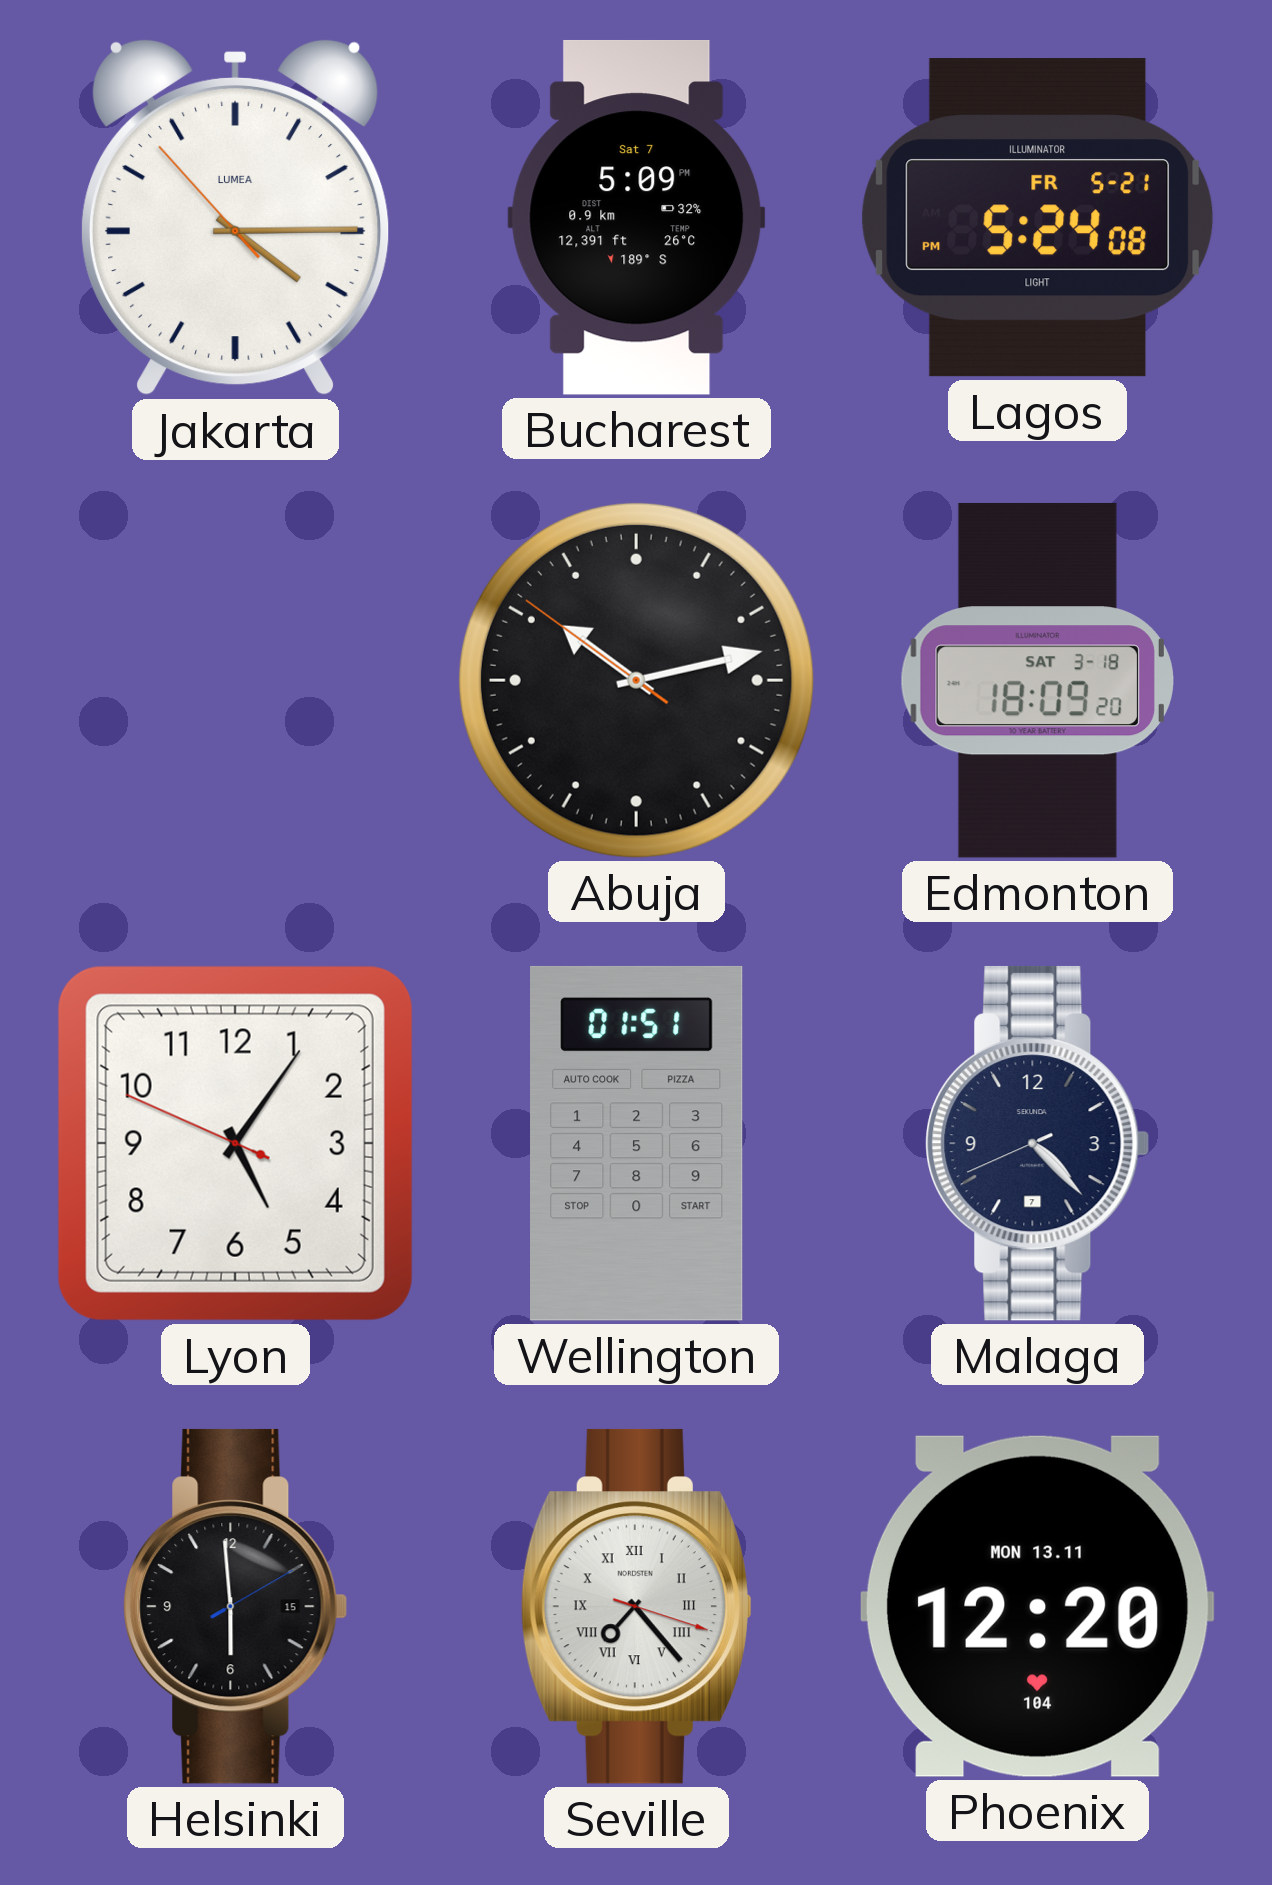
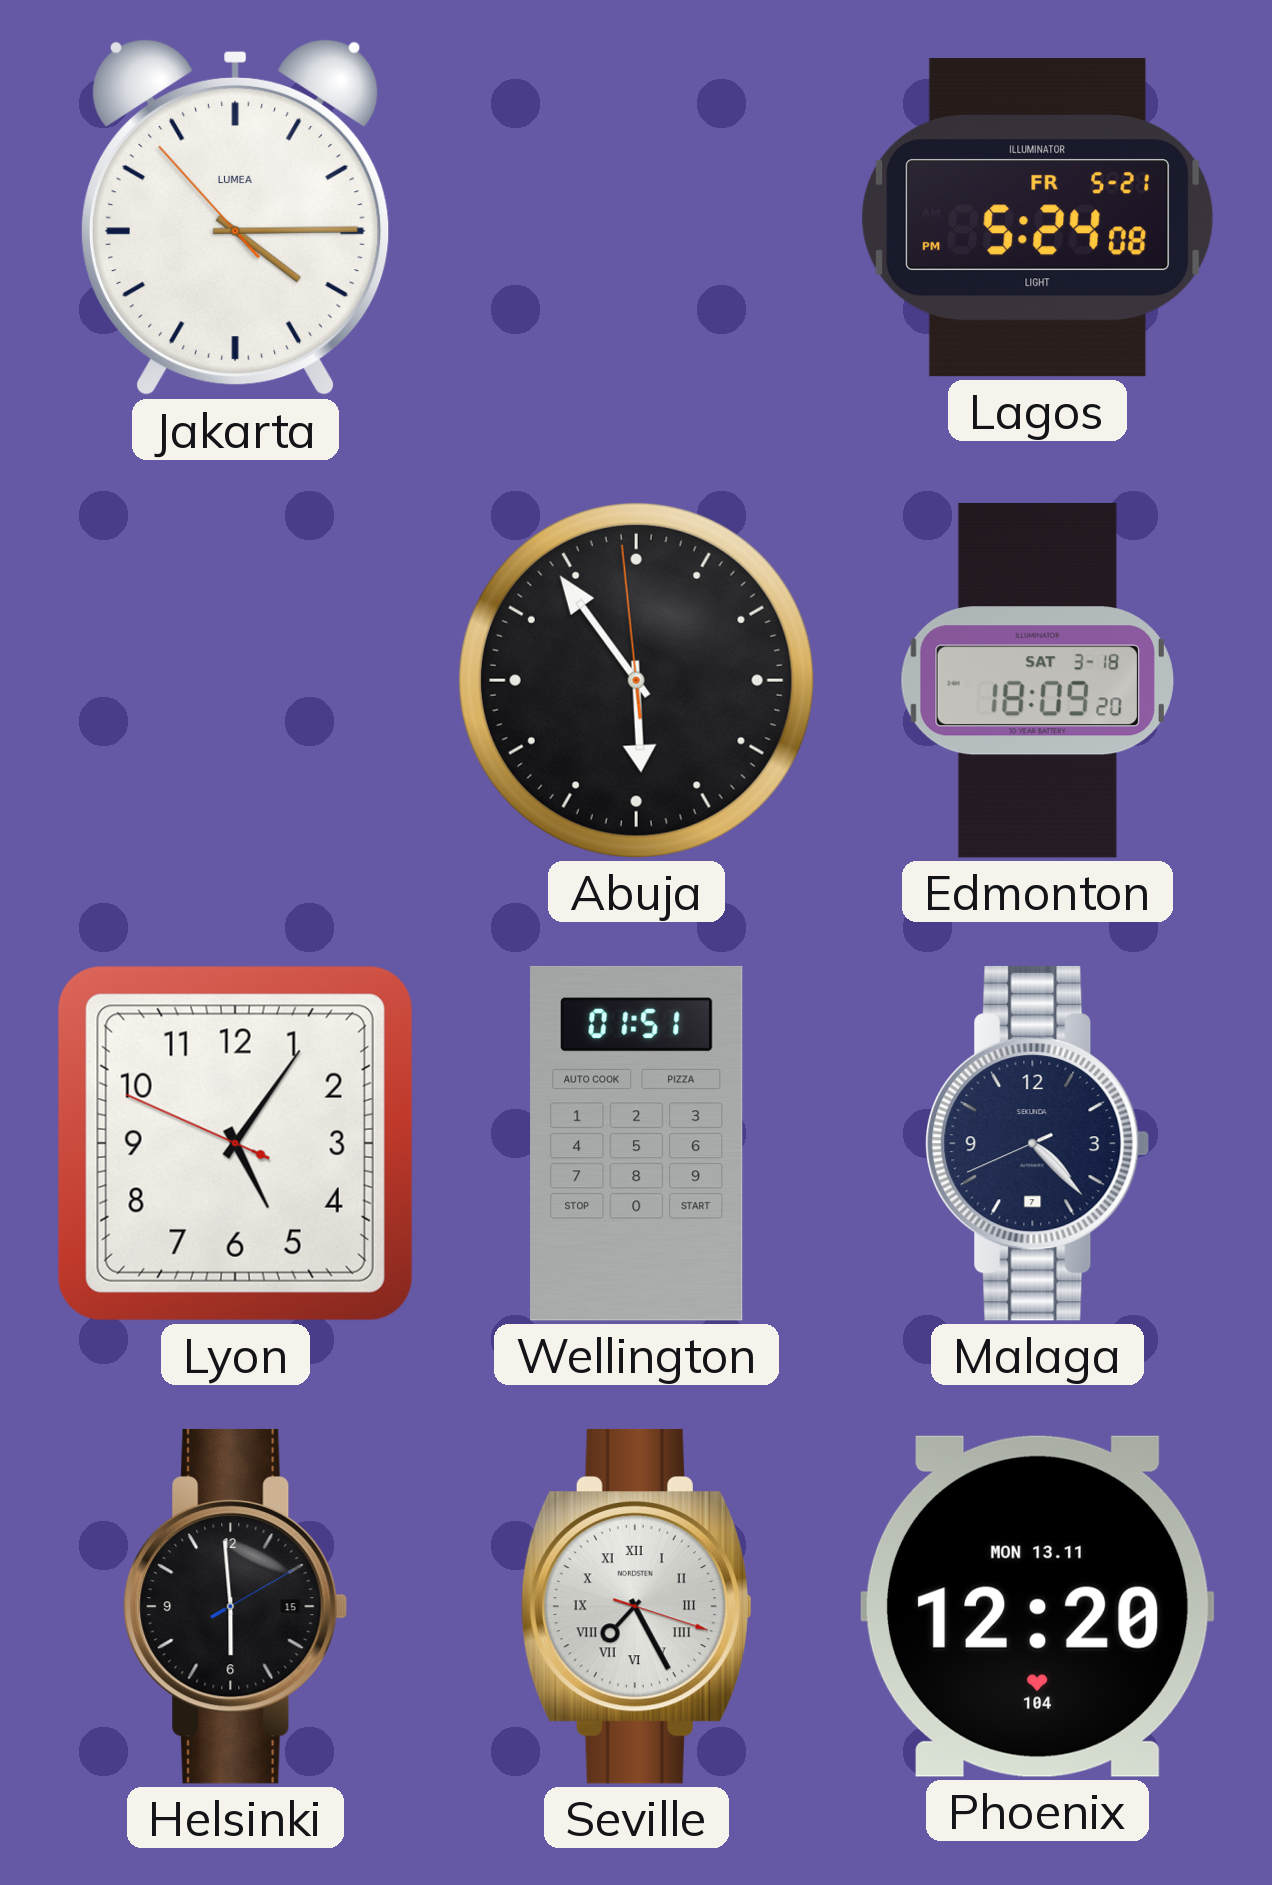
Bucharest: 5:09 -> none
Abuja: 10:12 -> 5:53
Seville: 7:23 -> 7:25
